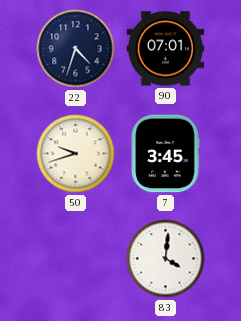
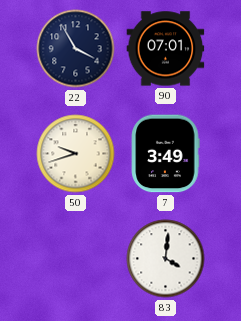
22: 4:33 -> 3:55
7: 3:45 -> 3:49
